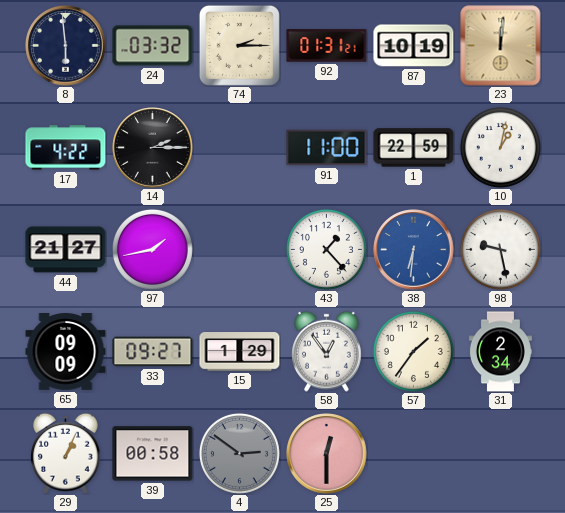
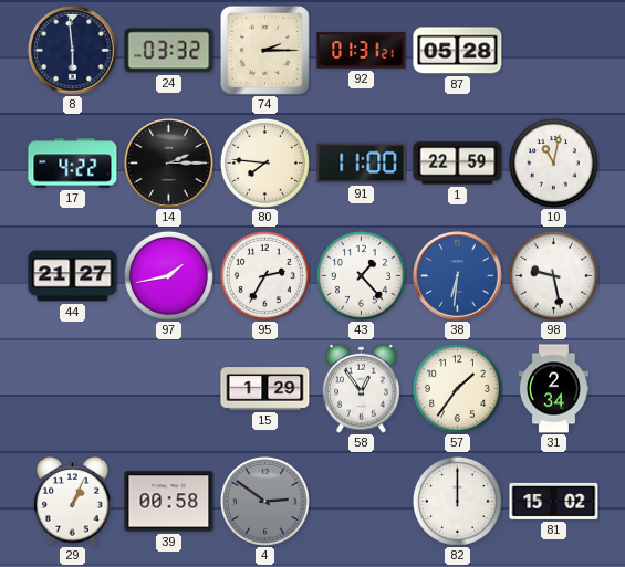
87: 10:19 -> 05:28
23: 12:01 -> none
80: none -> 7:46
10: 1:02 -> 11:02
95: none -> 2:35
65: 09:09 -> none
33: 09:27 -> none
25: 12:30 -> none
82: none -> 12:00
81: none -> 15:02
